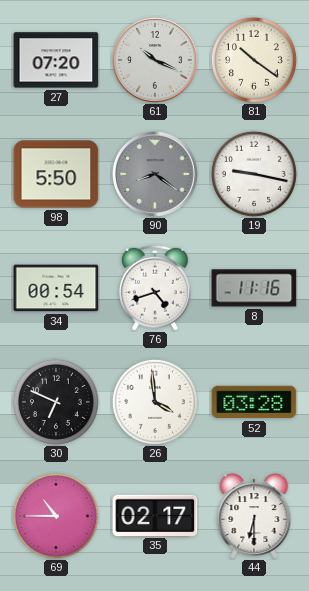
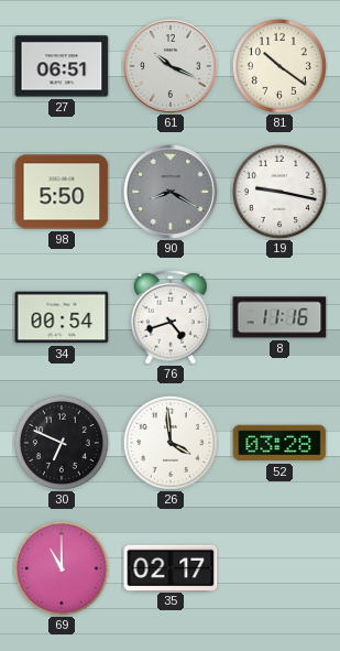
27: 07:20 -> 06:51
90: 8:21 -> 8:20
69: 10:45 -> 11:00
44: 6:30 -> none
